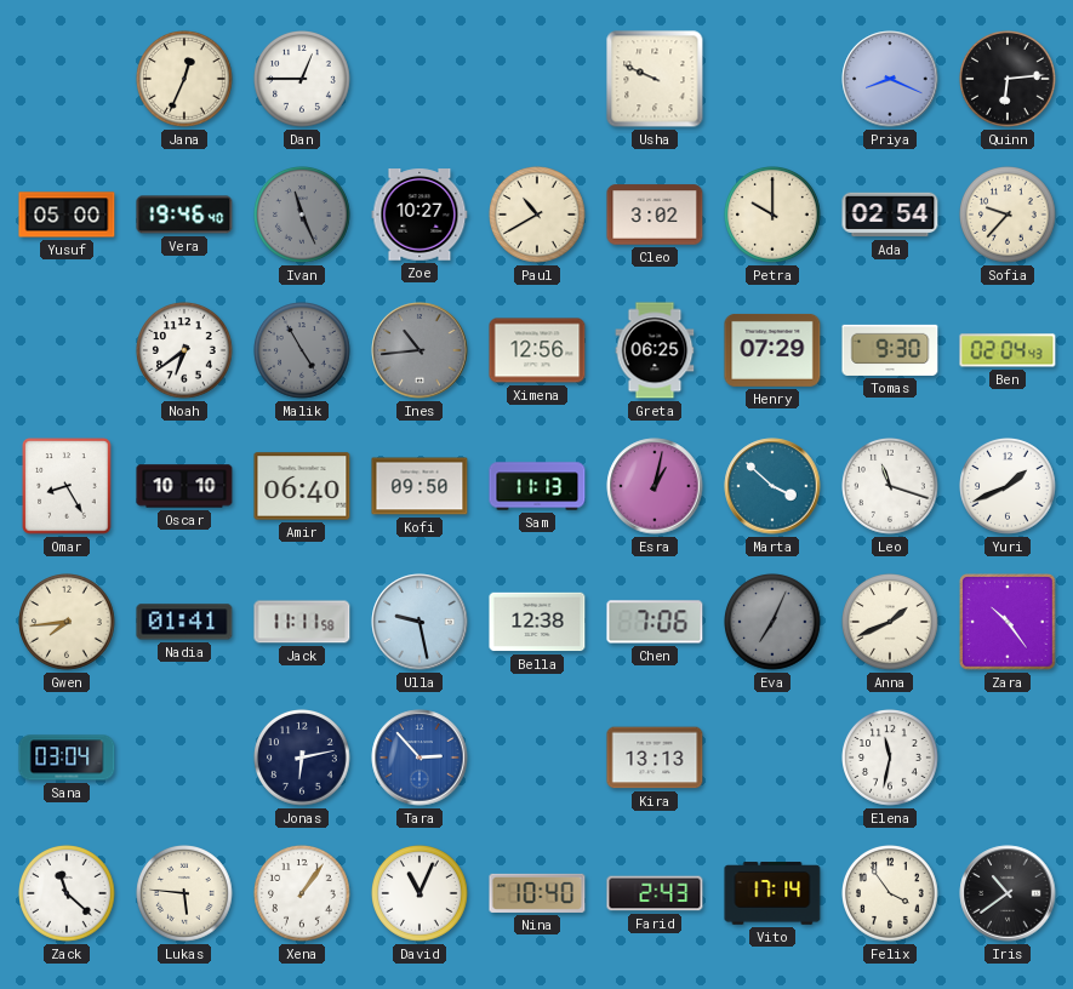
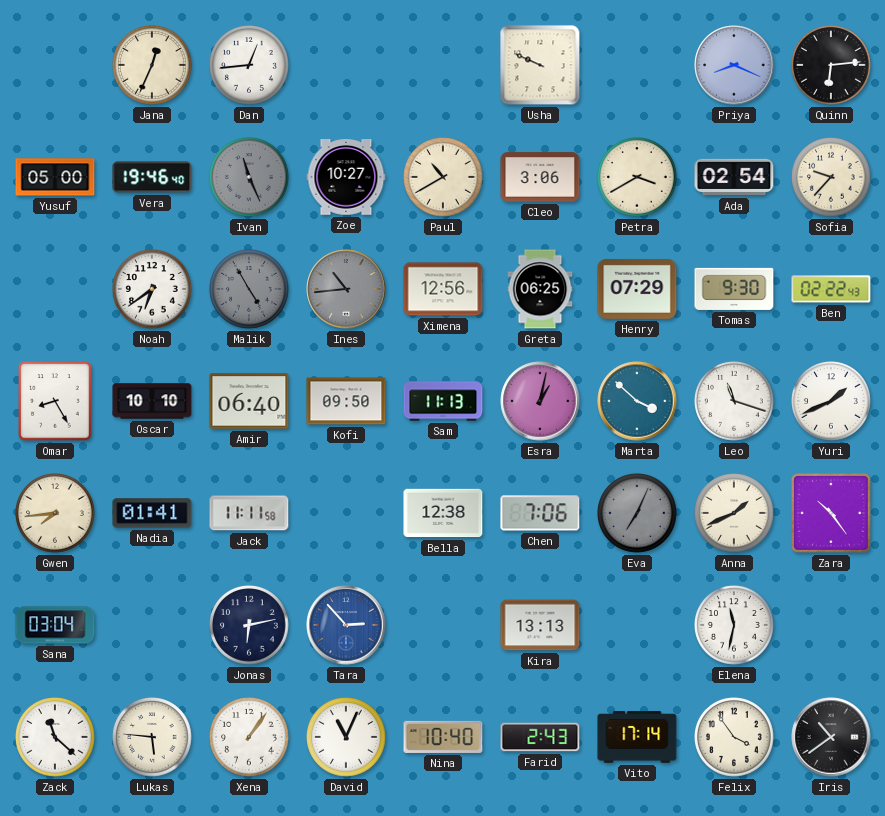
Dan: 12:45 -> 12:44
Cleo: 3:02 -> 3:06
Petra: 10:00 -> 3:40
Ben: 02:04 -> 02:22
Ulla: 9:28 -> none
